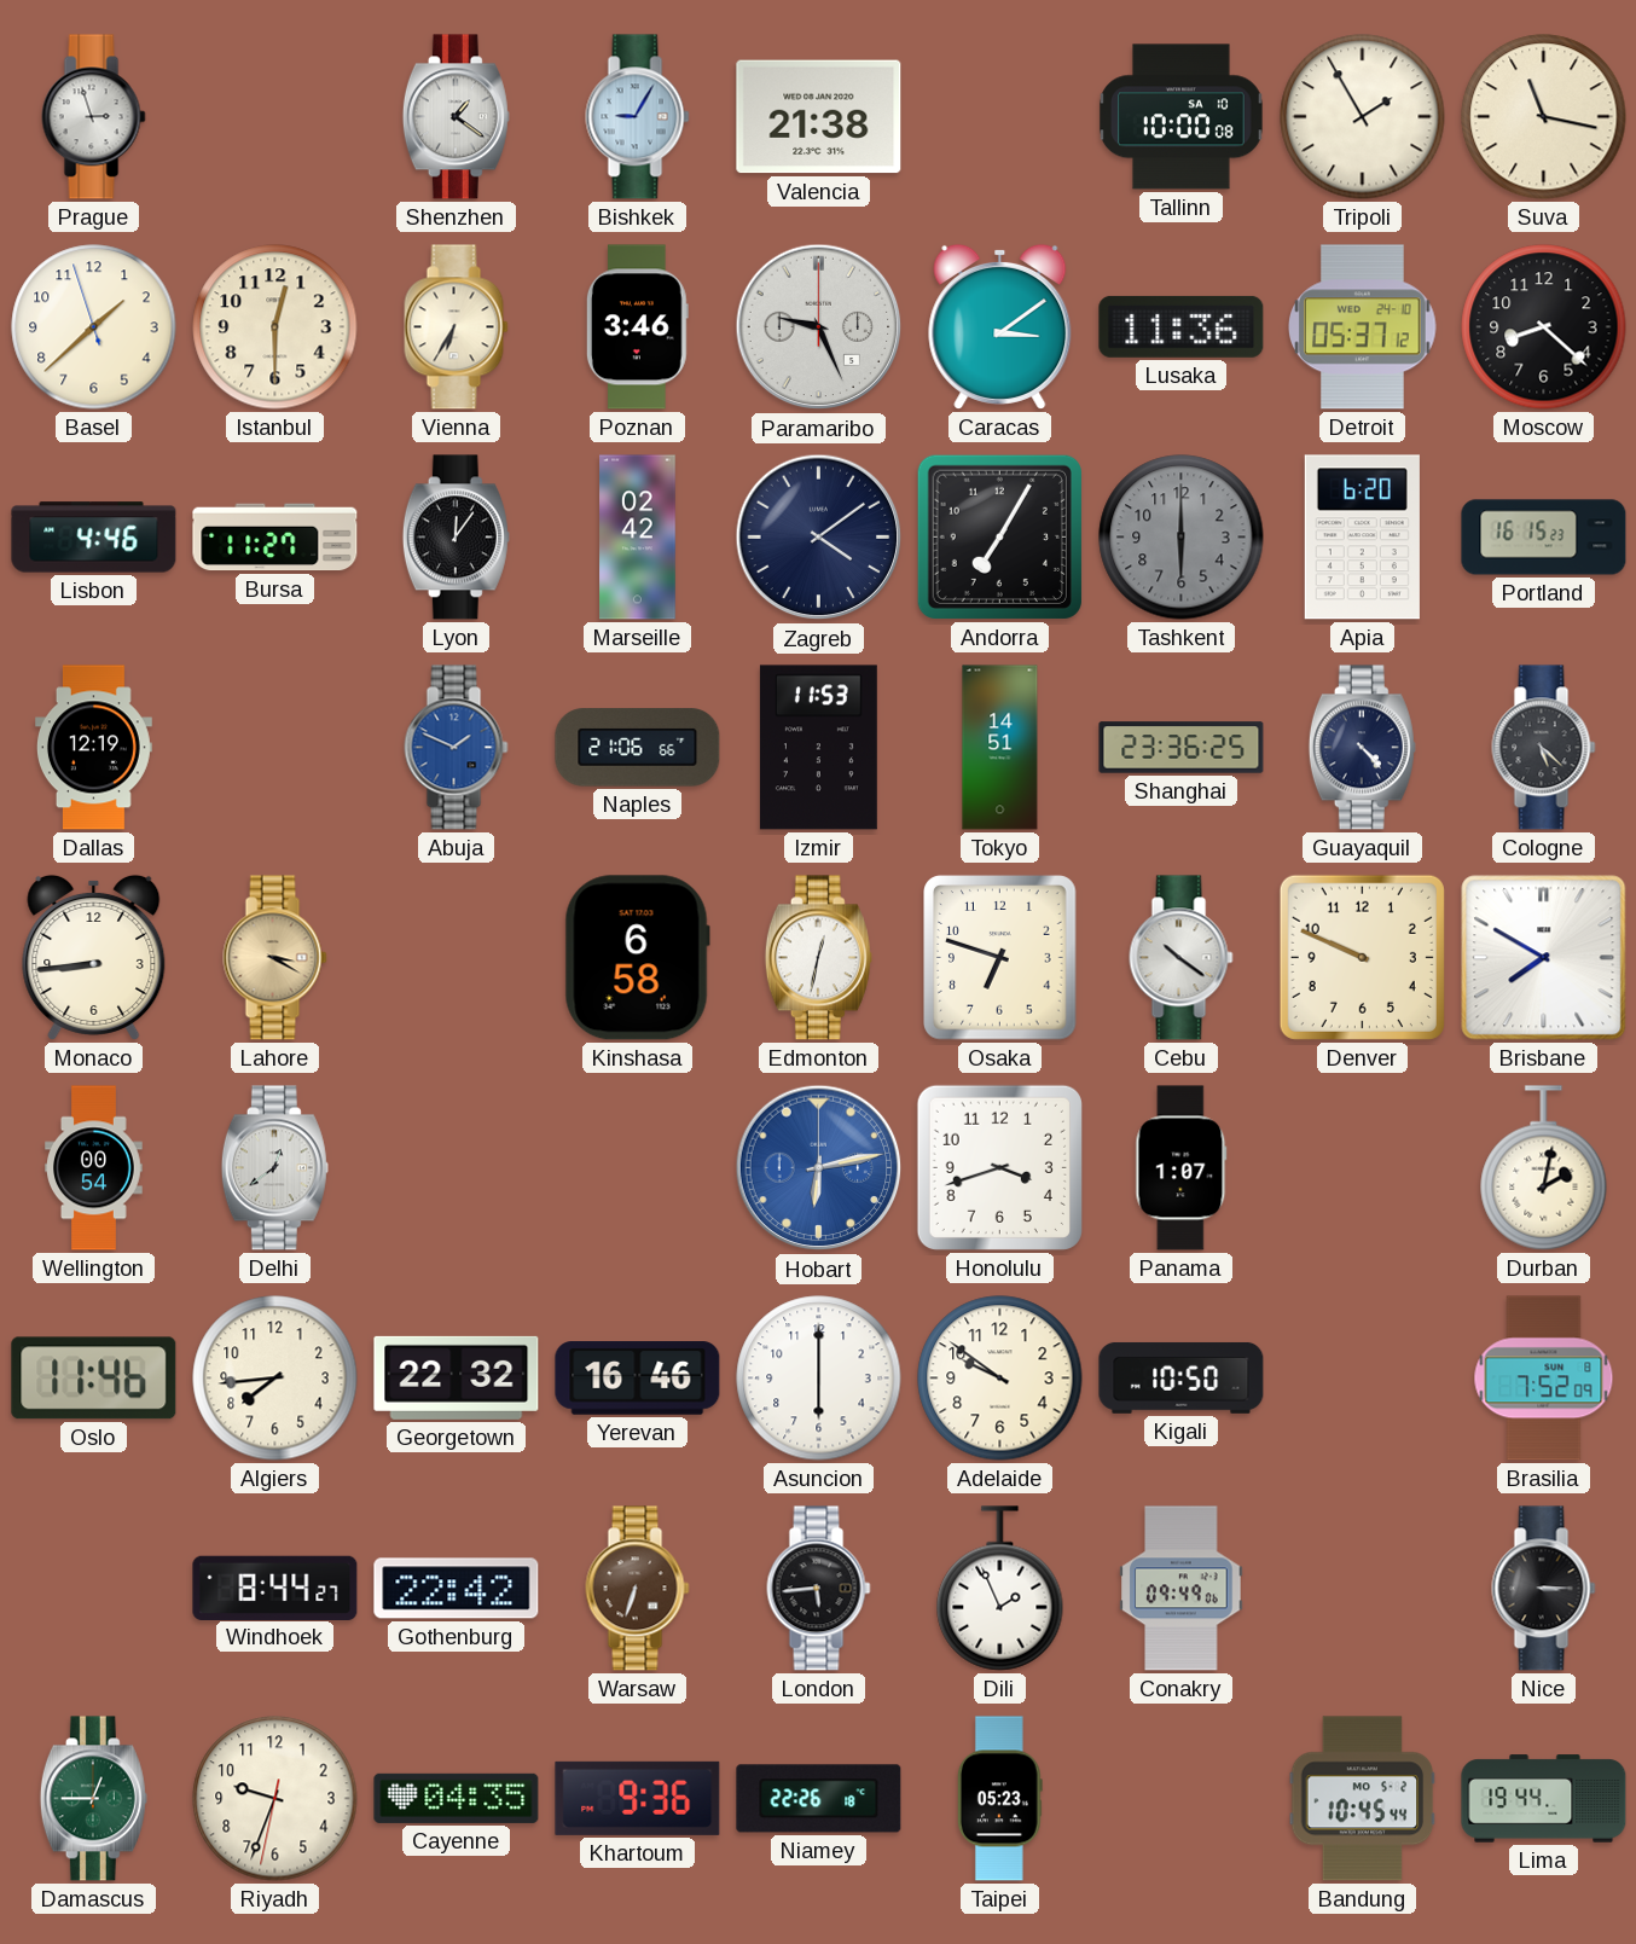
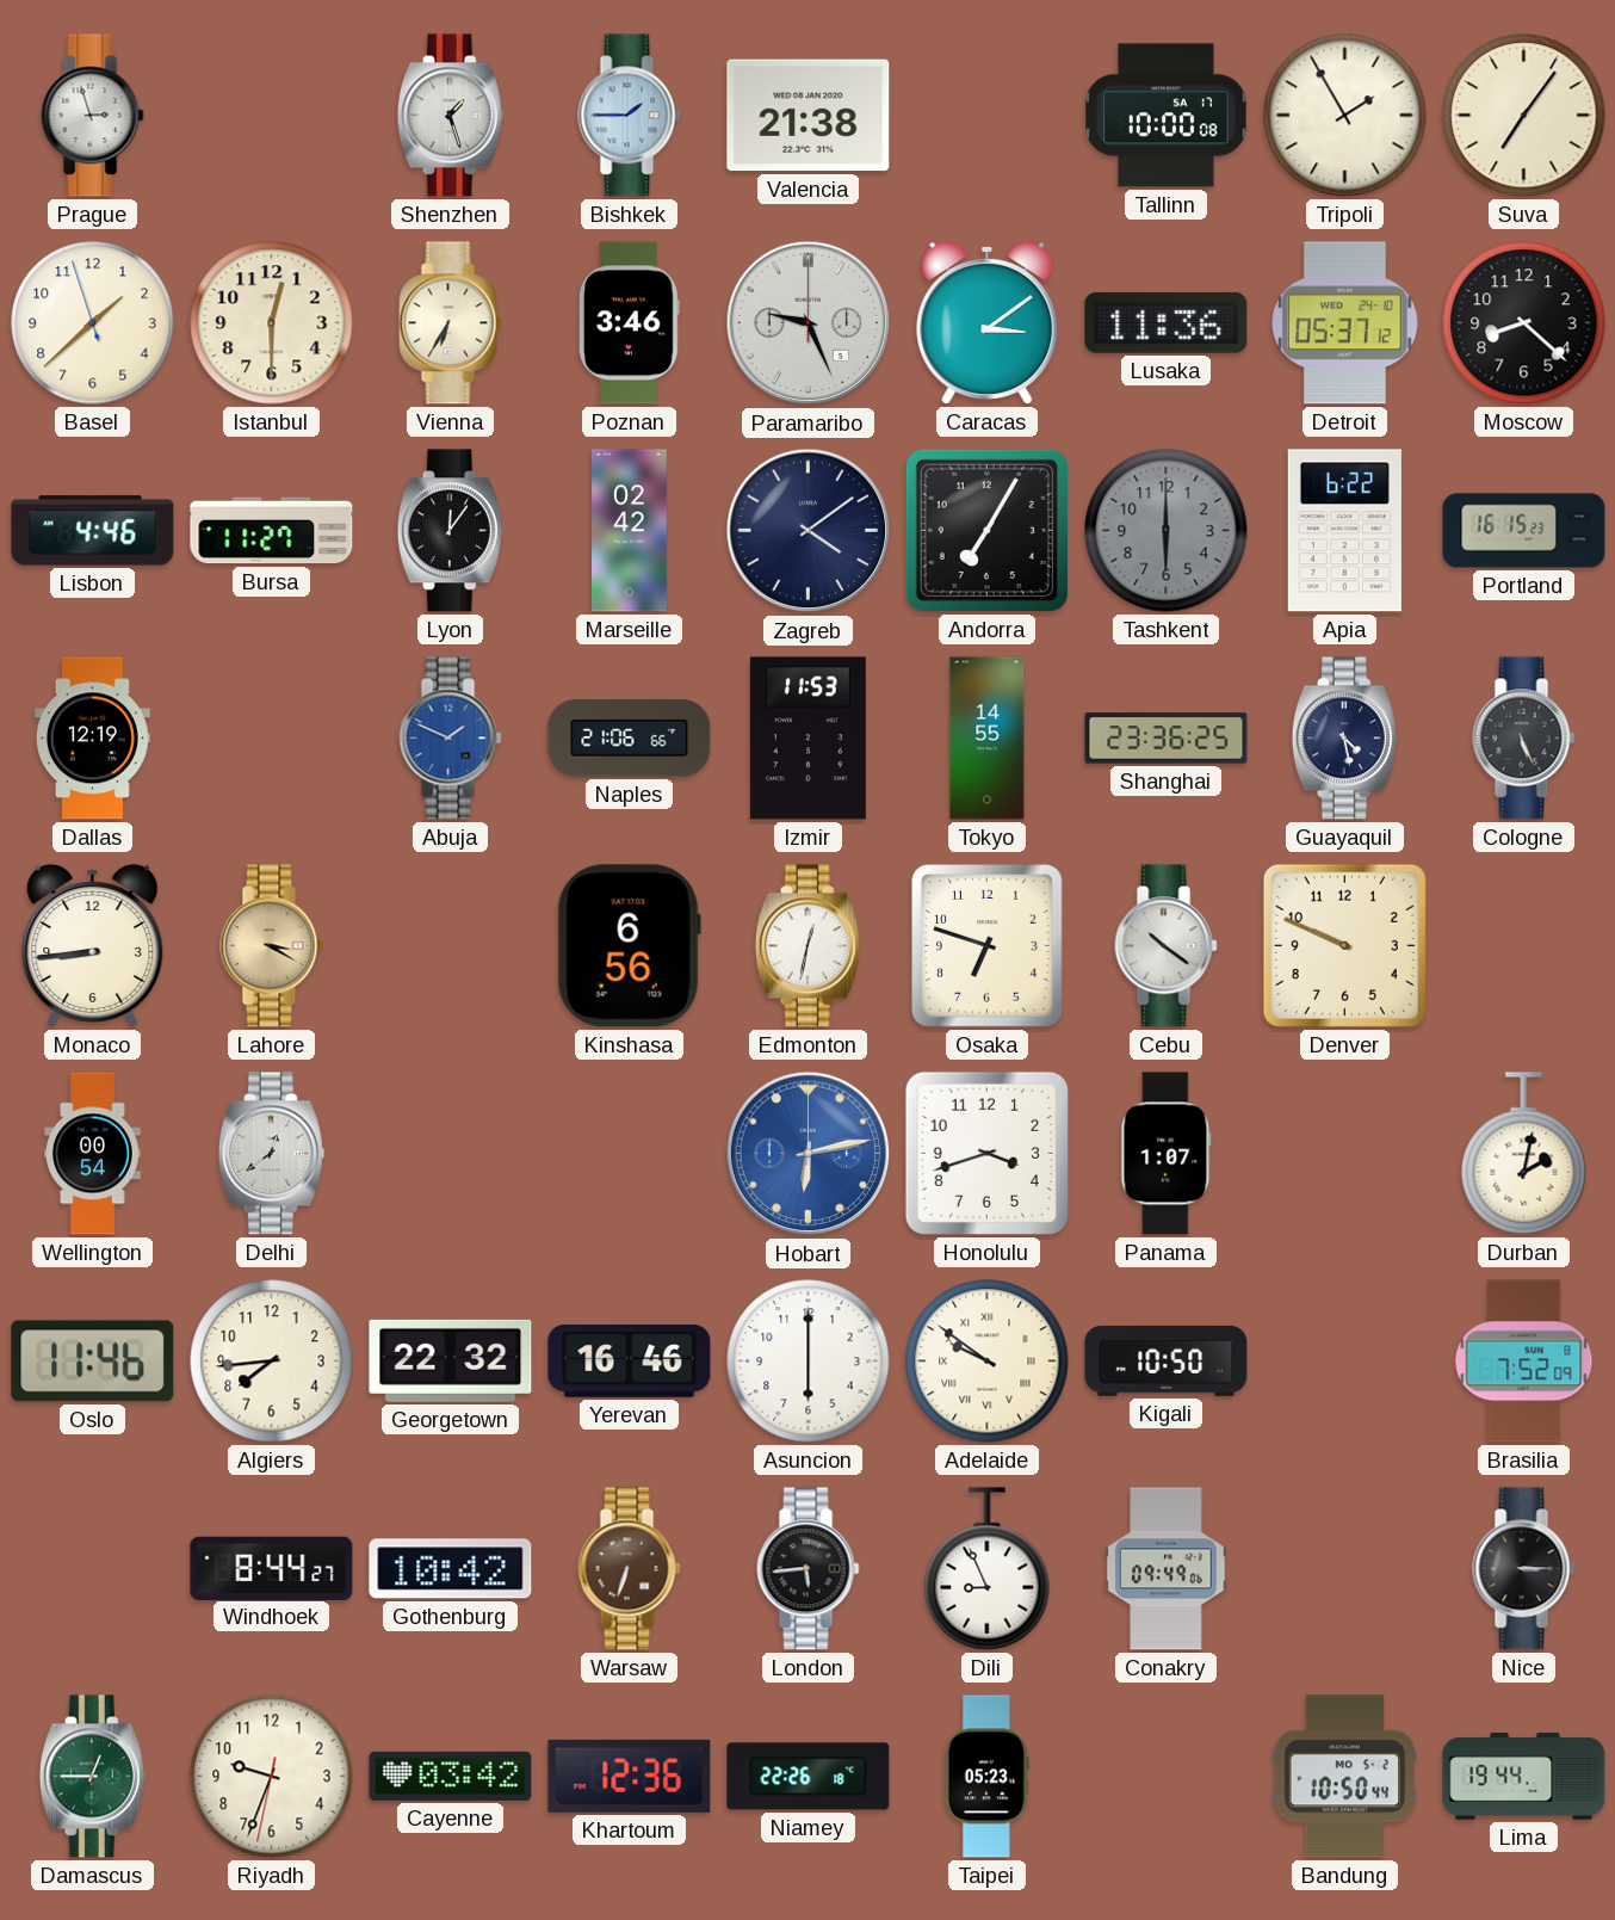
Shenzhen: 1:21 -> 1:27
Bishkek: 9:05 -> 1:45
Tallinn date: SA 10 -> SA 17
Suva: 11:17 -> 7:06
Apia: 6:20 -> 6:22
Tokyo: 14:51 -> 14:55
Guayaquil: 4:23 -> 4:28
Cologne: 5:22 -> 5:26
Kinshasa: 6:58 -> 6:56
Brisbane: 7:50 -> none
Adelaide numerals: Arabic -> Roman
Gothenburg: 22:42 -> 10:42
Dili: 1:56 -> 8:56
Cayenne: 04:35 -> 03:42
Khartoum: 9:36 -> 12:36
Bandung: 10:45 -> 10:50
